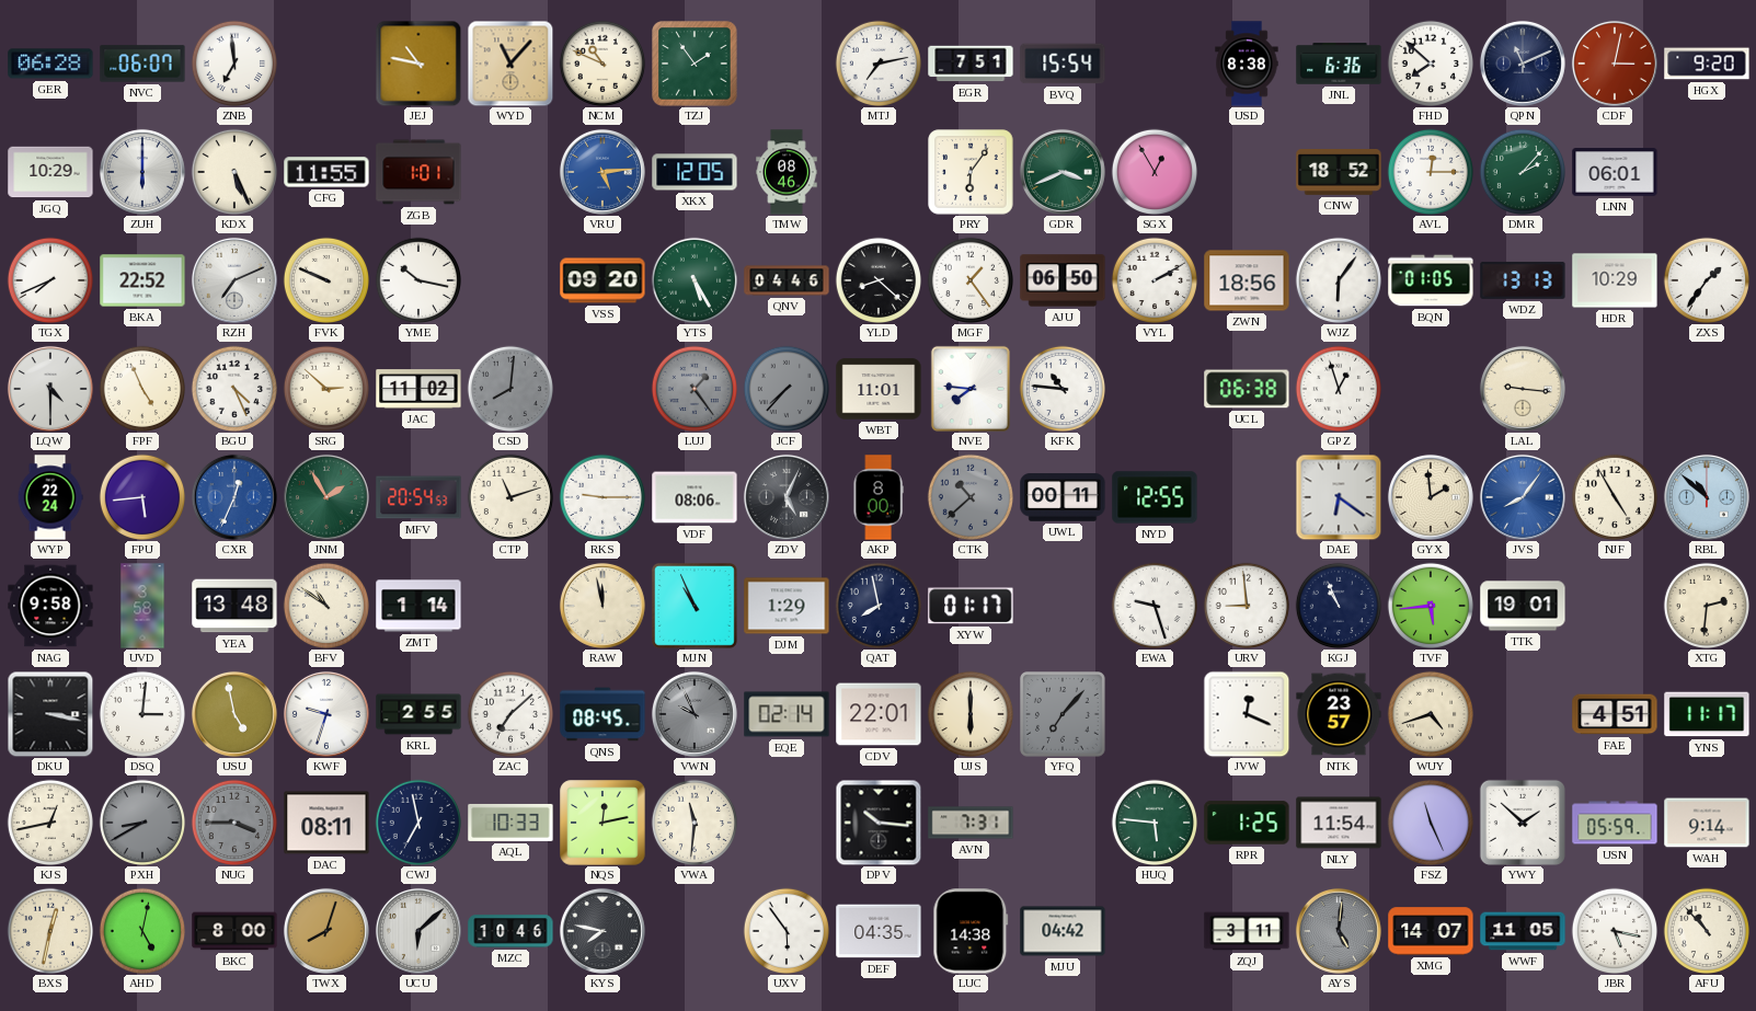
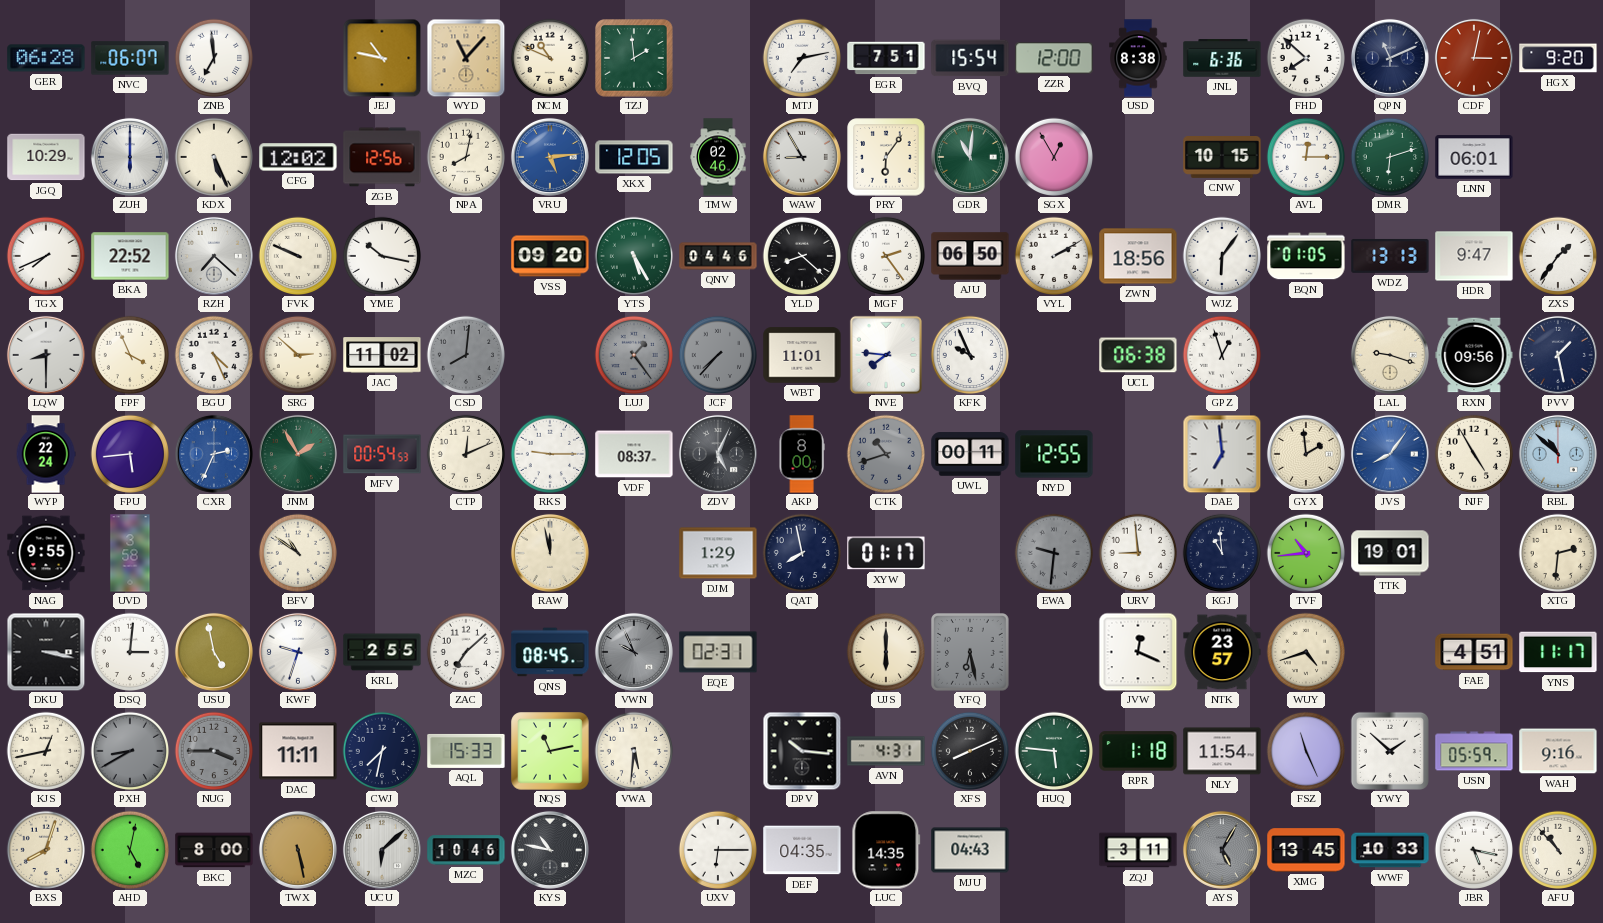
TZJ: 1:54 -> 1:59
ZZR: none -> 12:00
CFG: 11:55 -> 12:02
ZGB: 1:01 -> 12:56
NPA: none -> 8:02
TMW: 08:46 -> 02:46
WAW: none -> 8:55
GDR: 3:41 -> 11:01
CNW: 18:52 -> 10:15
DMR: 2:07 -> 6:12
RZH: 7:11 -> 7:22
MGF: 1:24 -> 2:24
HDR: 10:29 -> 9:47
LQW: 4:30 -> 8:30
FPF: 4:56 -> 3:56
KFK: 10:46 -> 9:56
LAL: 9:16 -> 9:18
RXN: none -> 09:56
PVV: none -> 1:28
CXR: 12:34 -> 2:34
MFV: 20:54 -> 00:54
CTP: 11:12 -> 12:11
VDF: 08:06 -> 08:37
CTK: 10:38 -> 10:42
DAE: 6:21 -> 6:59
NAG: 9:58 -> 9:55
YEA: 13:48 -> none
ZMT: 1:14 -> none
MJN: 10:56 -> none
EWA: 9:27 -> 9:31
EWA dial: white -> grey
KGJ: 10:56 -> 10:59
TVF: 5:44 -> 10:44
EQE: 02:14 -> 02:31
CDV: 22:01 -> none
YFQ: 7:07 -> 6:28
DAC: 08:11 -> 11:11
CWJ: 6:58 -> 7:32
AQL: 10:33 -> 15:33
NQS: 12:13 -> 11:13
VWA: 11:31 -> 5:31
AVN: 7:31 -> 4:31
XFS: none -> 8:11
RPR: 1:25 -> 1:18
WAH: 9:14 -> 9:16
BXS: 12:32 -> 8:03
TWX: 8:03 -> 5:28
KYS: 7:47 -> 10:47
UXV: 5:54 -> 6:15
LUC: 14:38 -> 14:35
MJU: 04:42 -> 04:43
AYS: 5:01 -> 5:05
XMG: 14:07 -> 13:45
WWF: 11:05 -> 10:33
